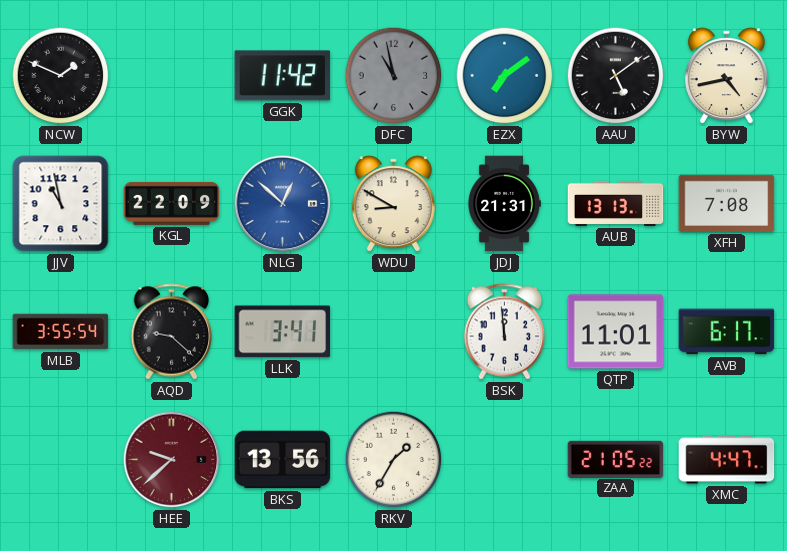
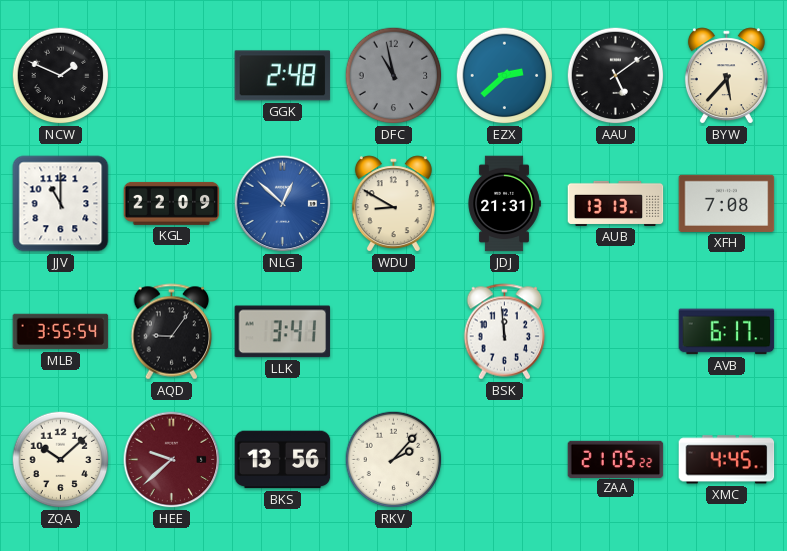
GGK: 11:42 -> 2:48
EZX: 7:09 -> 2:38
BYW: 4:43 -> 5:37
JJV: 10:58 -> 11:00
AQD: 9:22 -> 9:06
QTP: 11:01 -> none
ZQA: none -> 10:08
RKV: 1:35 -> 2:07
XMC: 4:47 -> 4:45
